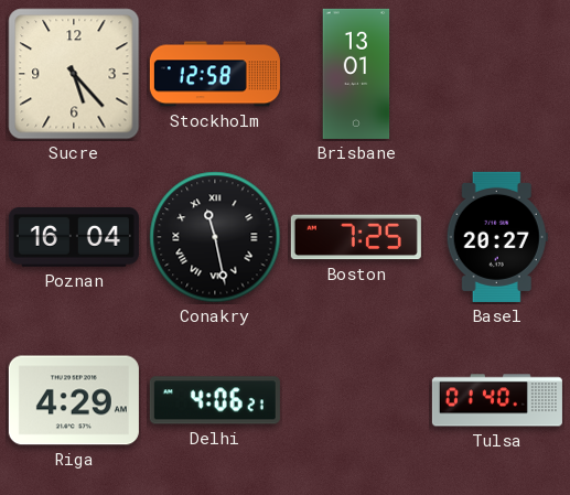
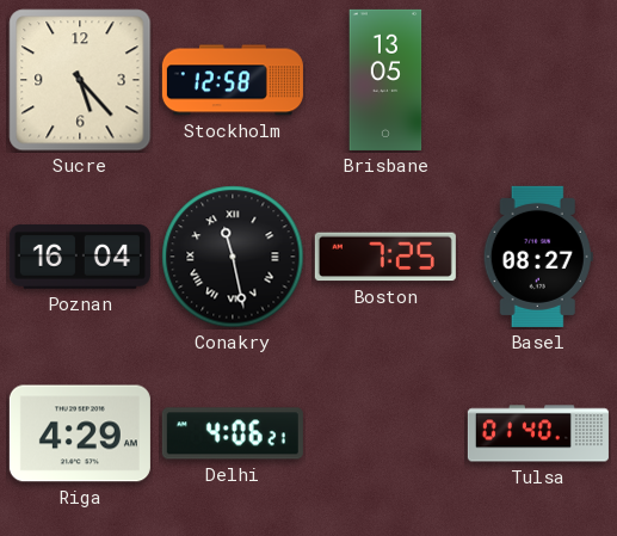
Brisbane: 13:01 -> 13:05
Basel: 20:27 -> 08:27
